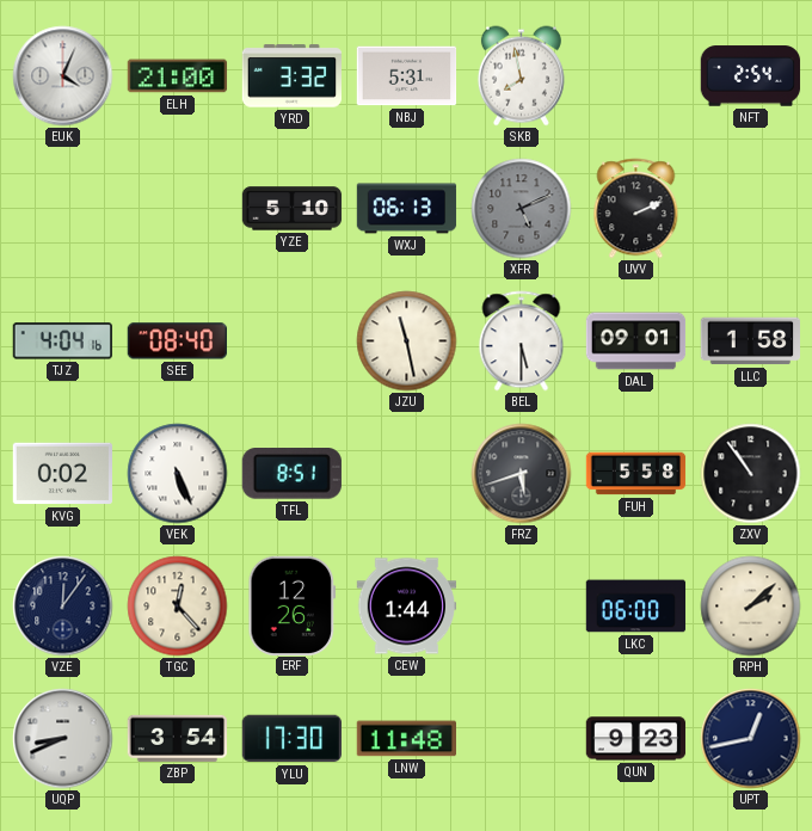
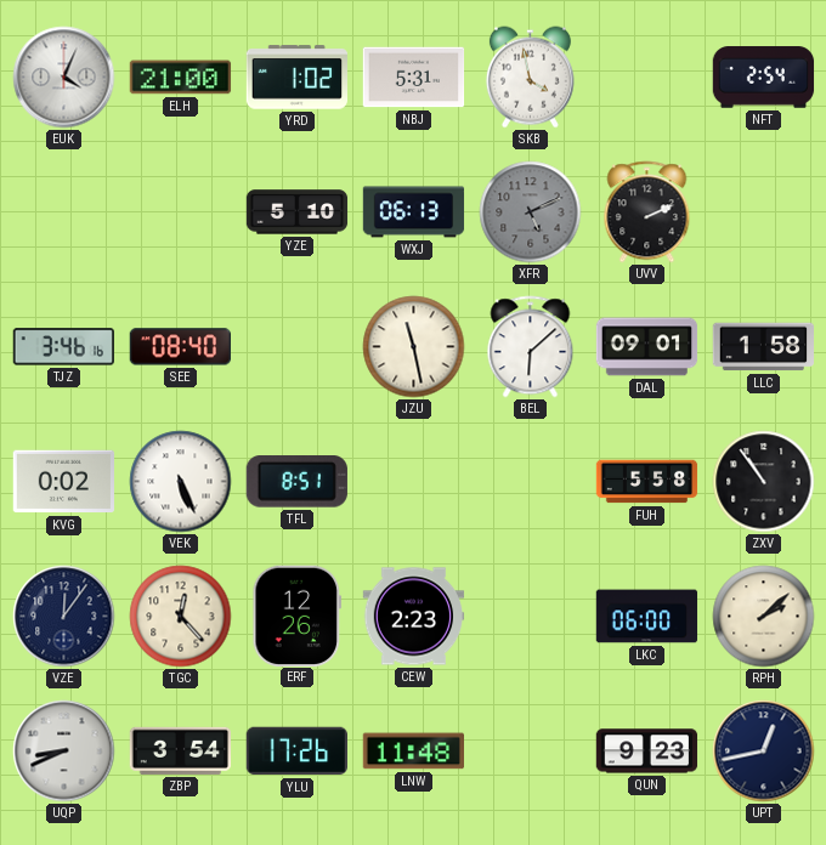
YRD: 3:32 -> 1:02
SKB: 7:58 -> 3:58
TJZ: 4:04 -> 3:46
BEL: 5:30 -> 6:08
FRZ: 5:42 -> none
CEW: 1:44 -> 2:23
YLU: 17:30 -> 17:26
